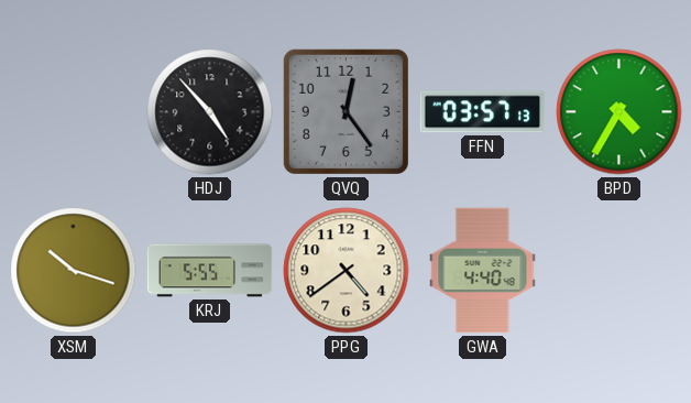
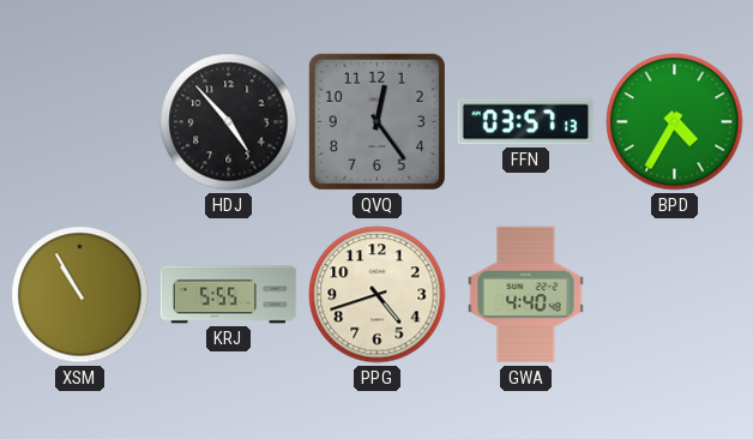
XSM: 10:18 -> 10:55
PPG: 4:39 -> 4:42
